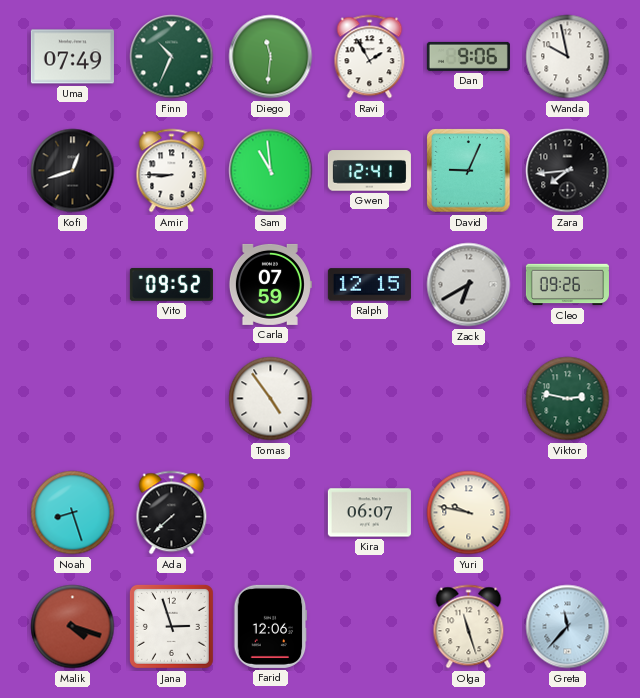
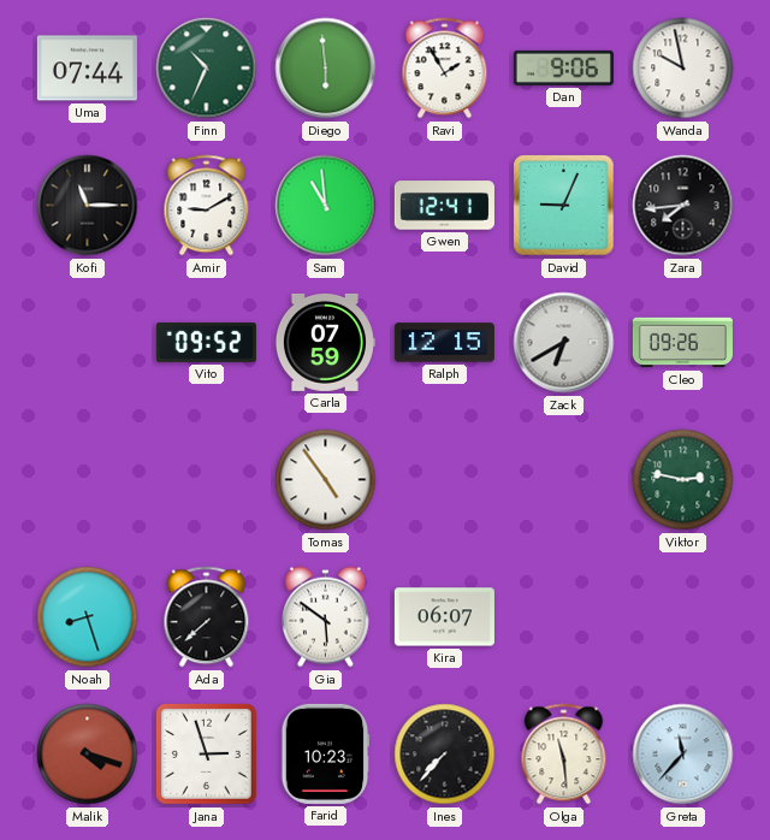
Uma: 07:49 -> 07:44
Diego: 11:31 -> 5:59
Kofi: 12:42 -> 11:15
Amir: 8:45 -> 9:10
Gia: none -> 5:51
Yuri: 9:47 -> none
Farid: 12:06 -> 10:23
Ines: none -> 7:37
Olga: 11:27 -> 11:29
